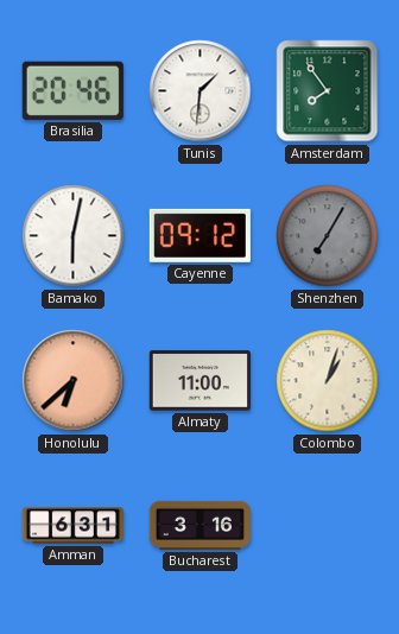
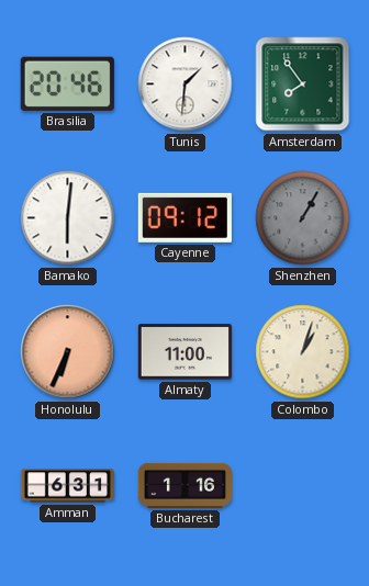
Bamako: 6:02 -> 6:01
Shenzhen: 7:05 -> 1:05
Honolulu: 6:38 -> 6:34
Bucharest: 3:16 -> 1:16
